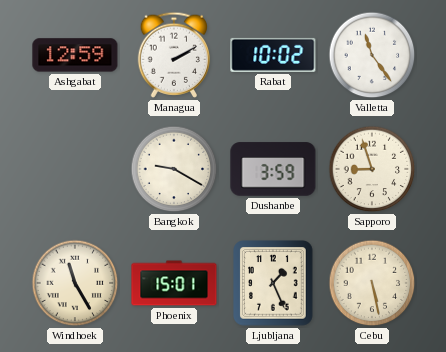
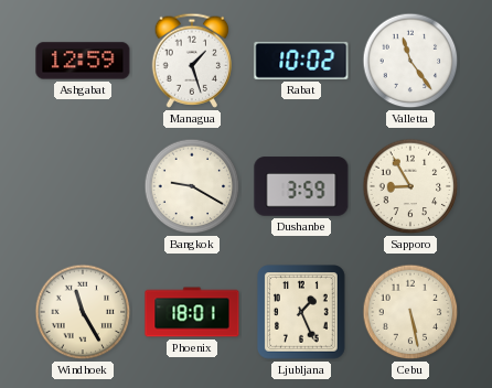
Managua: 2:10 -> 1:27
Sapporo: 8:57 -> 8:55
Phoenix: 15:01 -> 18:01
